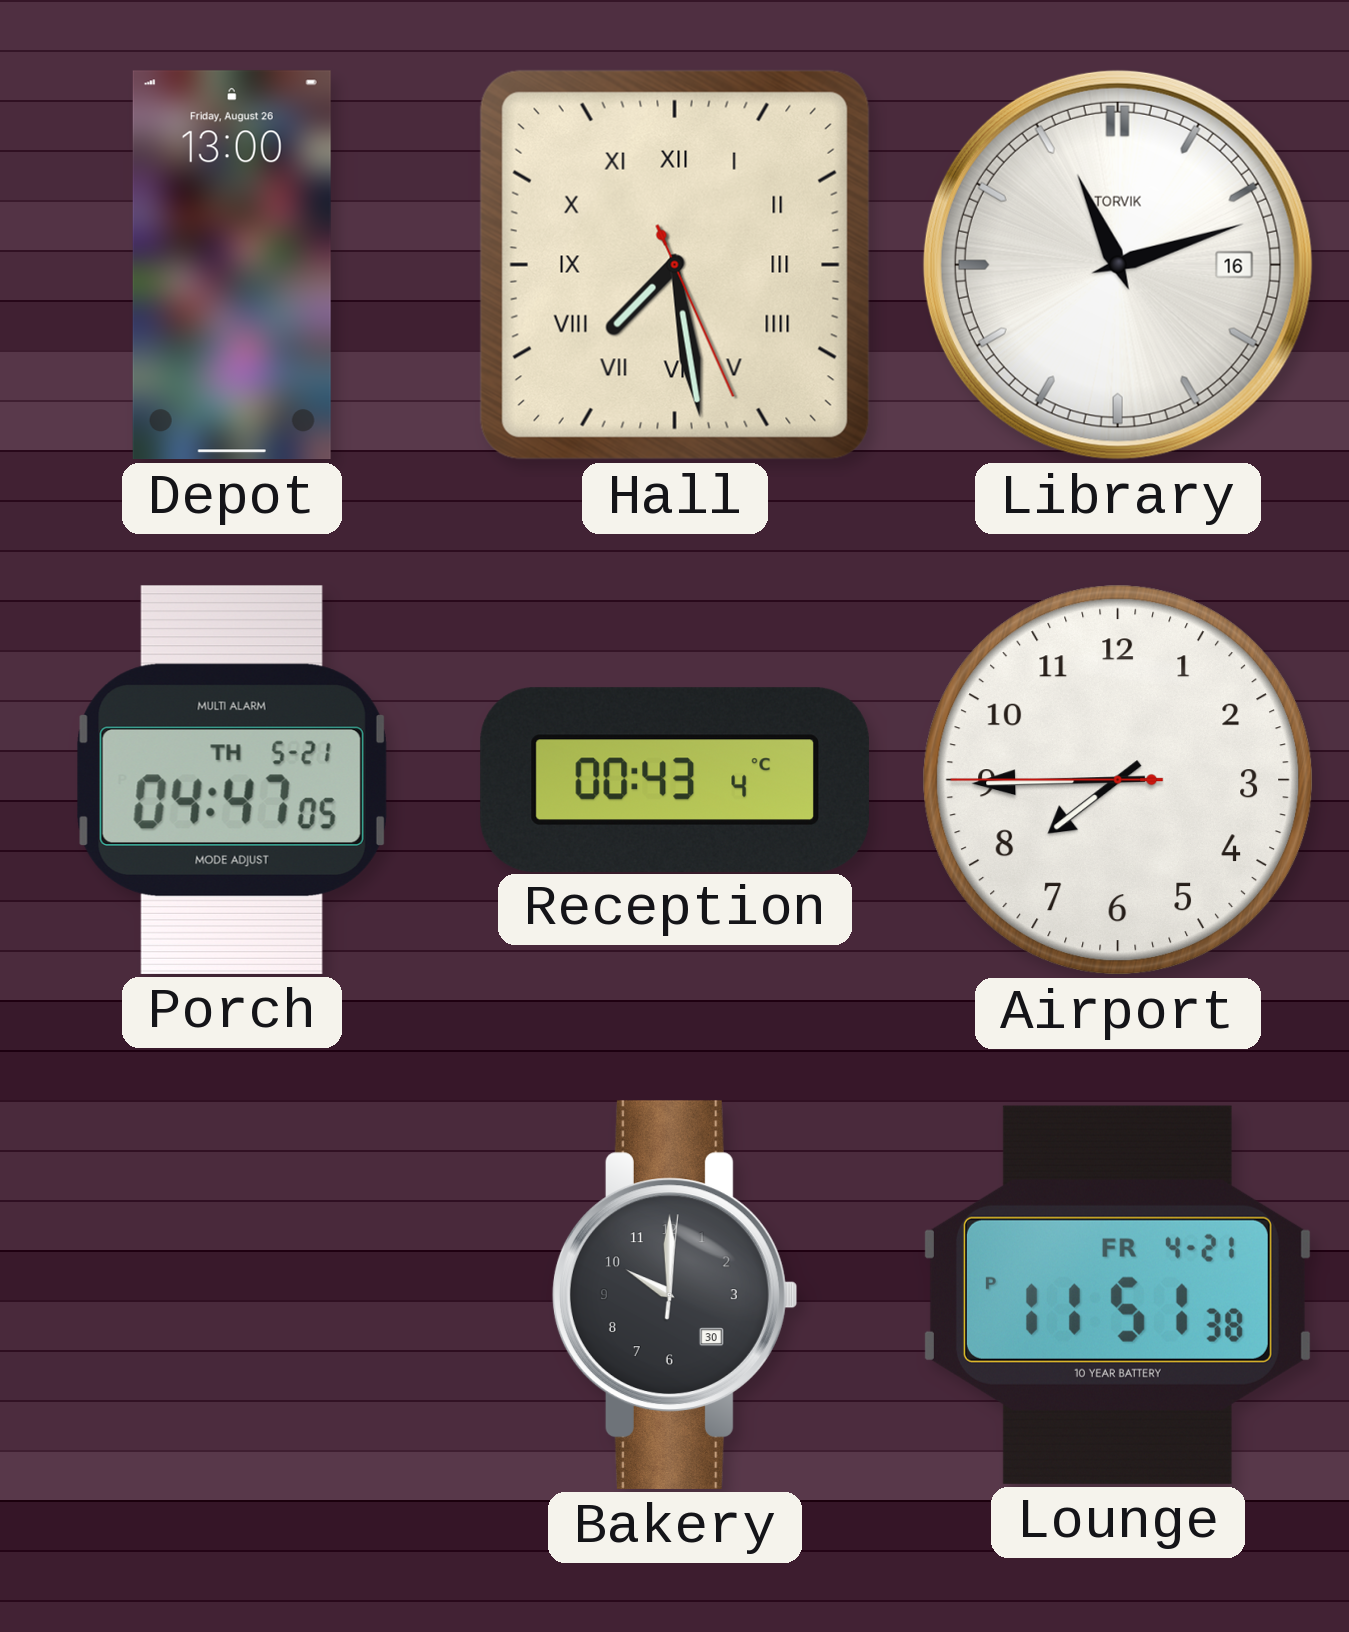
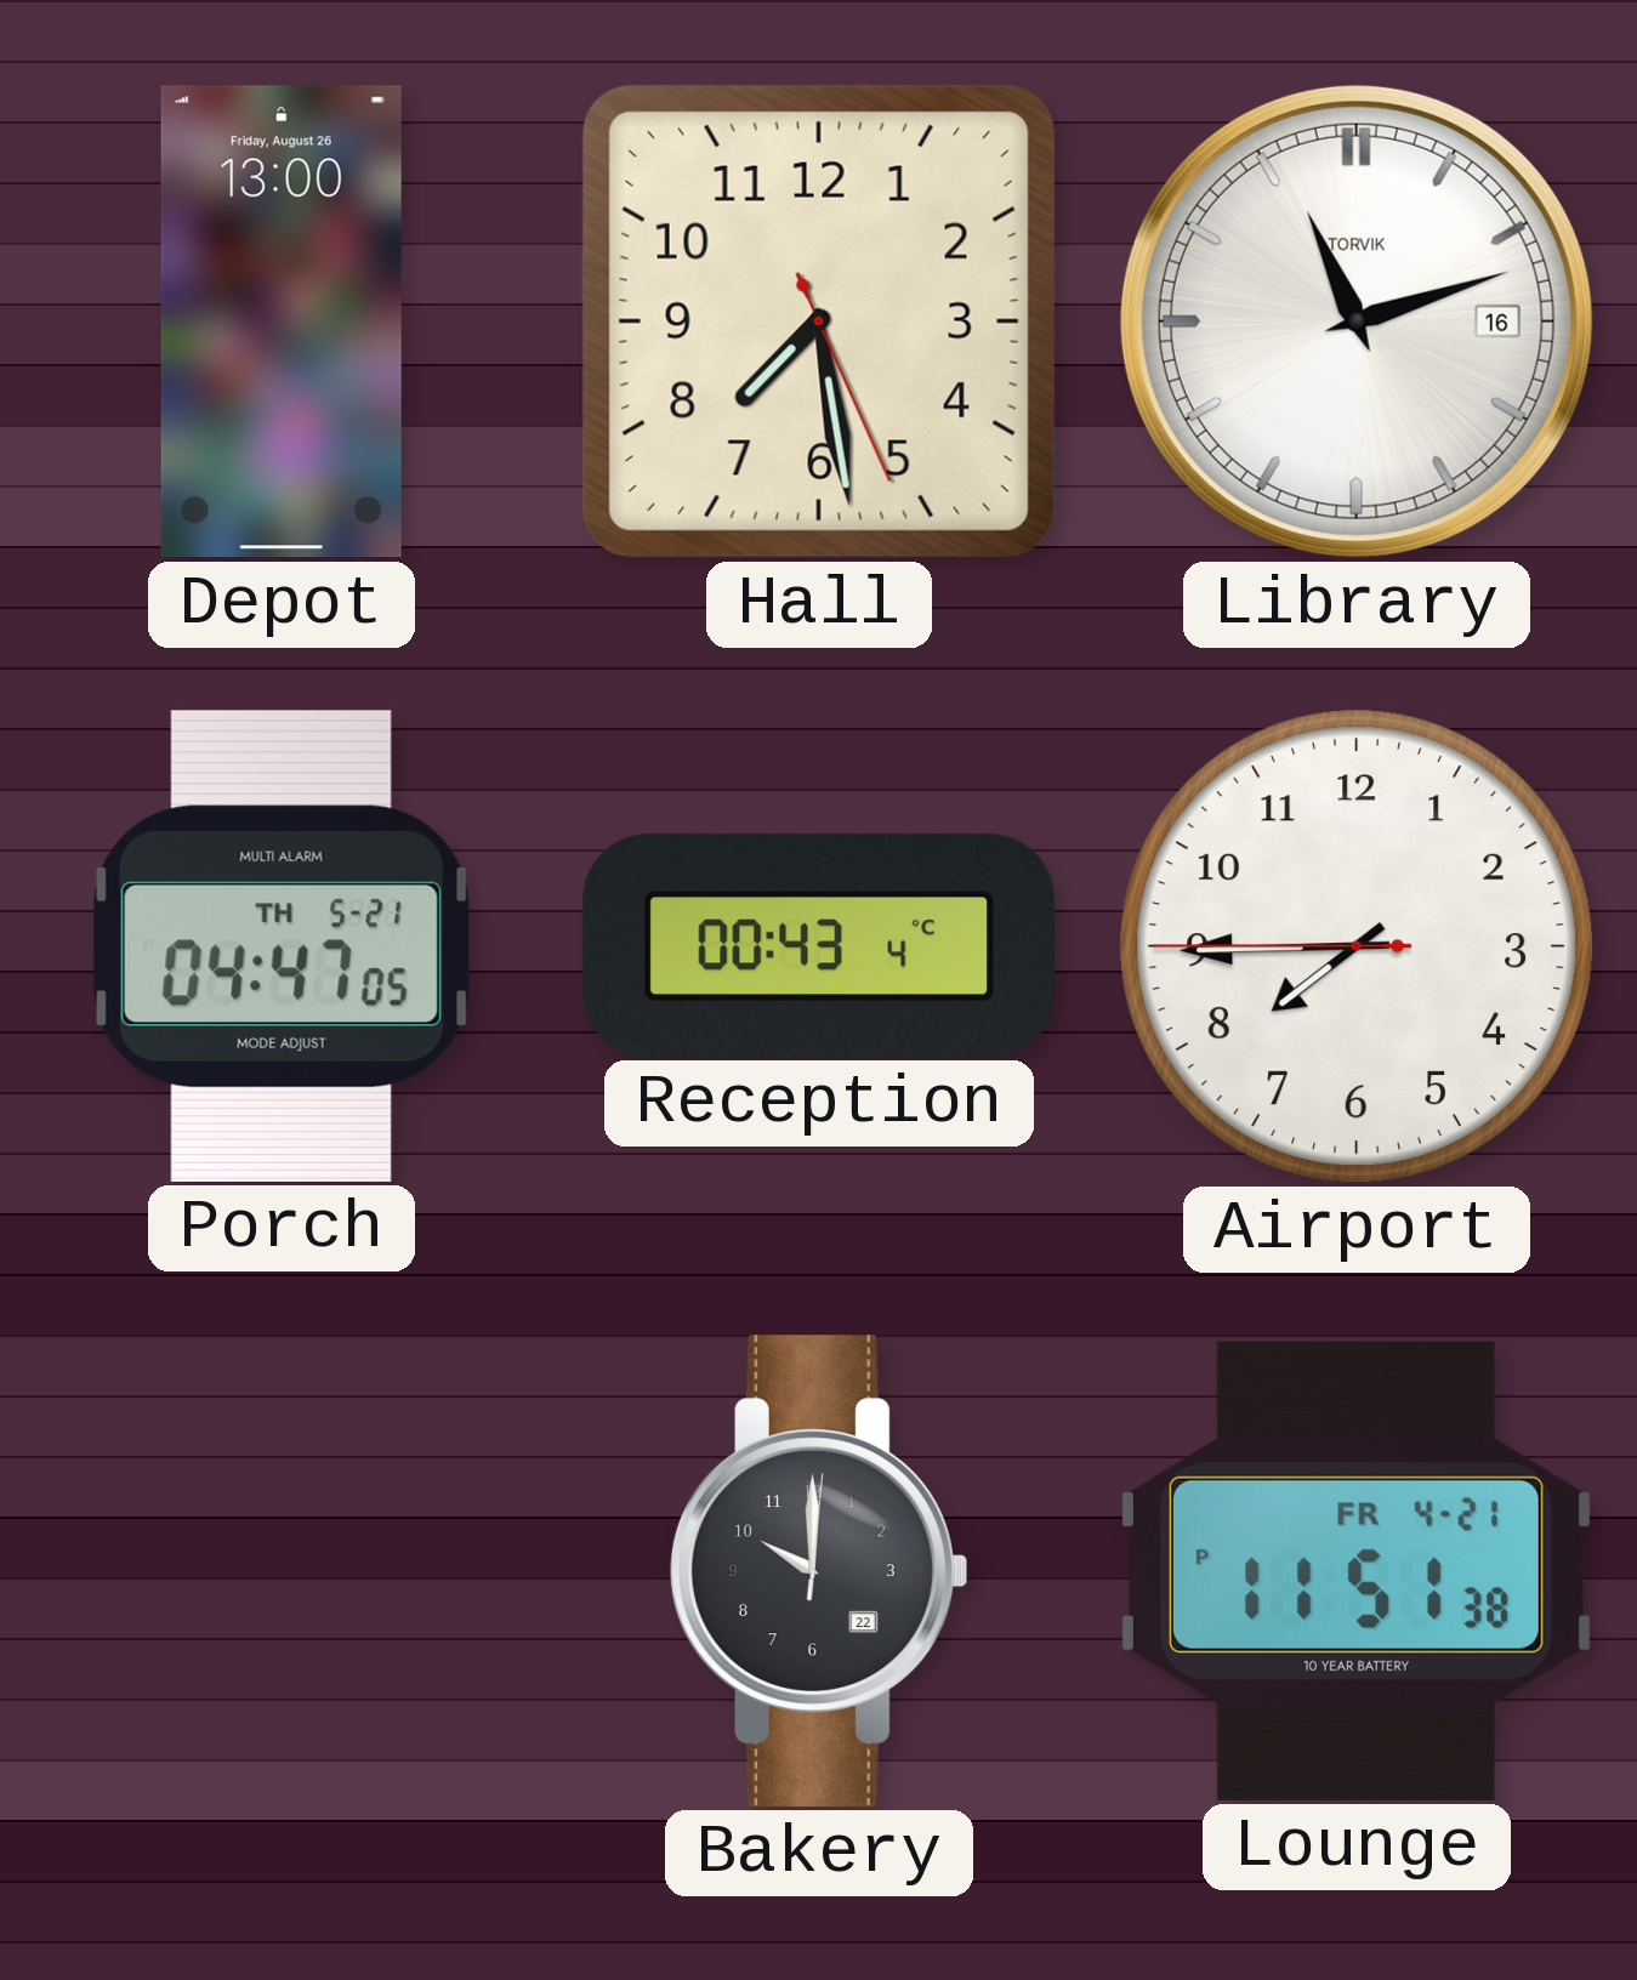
Hall numerals: Roman -> Arabic
Bakery date: 30 -> 22
